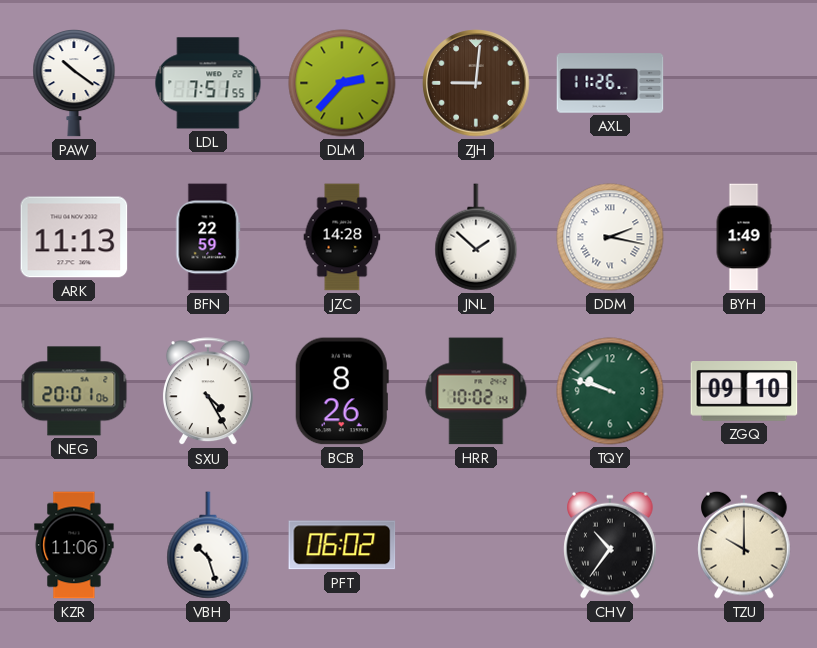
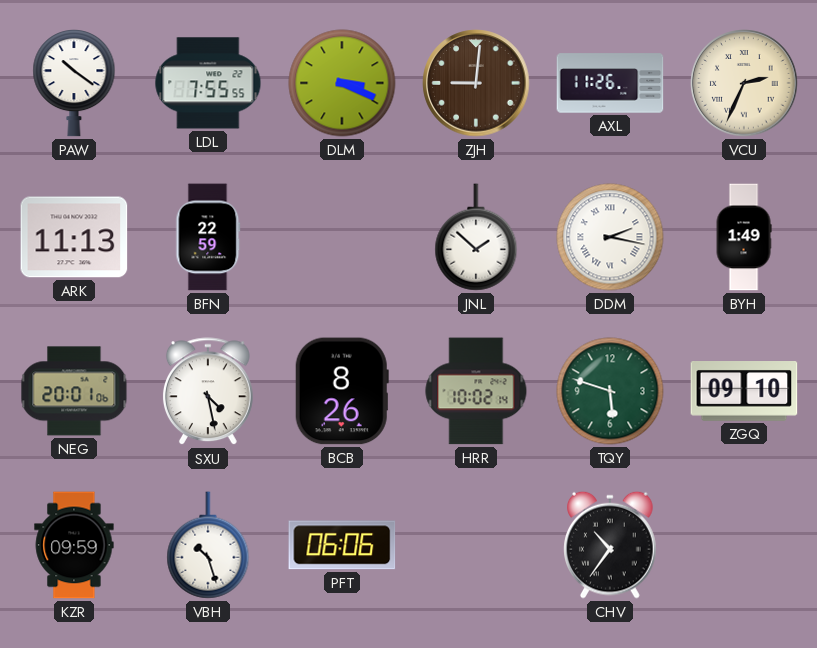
LDL: 7:51 -> 7:55
DLM: 2:37 -> 3:19
VCU: none -> 2:34
JZC: 14:28 -> none
SXU: 4:25 -> 4:28
TQY: 9:48 -> 5:48
KZR: 11:06 -> 09:59
PFT: 06:02 -> 06:06
TZU: 10:00 -> none
